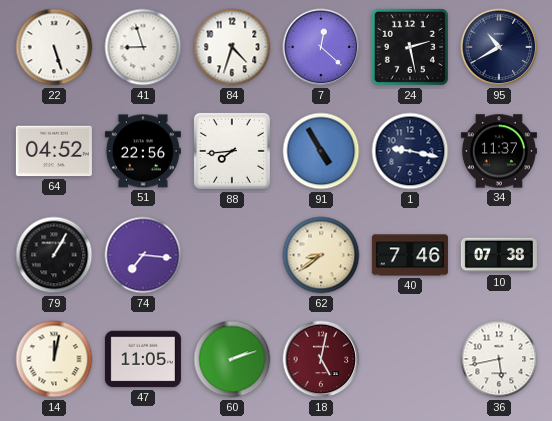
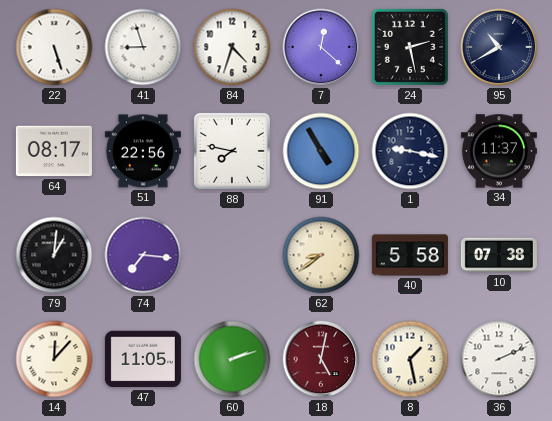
64: 04:52 -> 08:17
88: 7:44 -> 7:47
79: 1:05 -> 1:01
40: 7:46 -> 5:58
14: 12:02 -> 12:07
8: none -> 1:28
36: 5:43 -> 2:11
